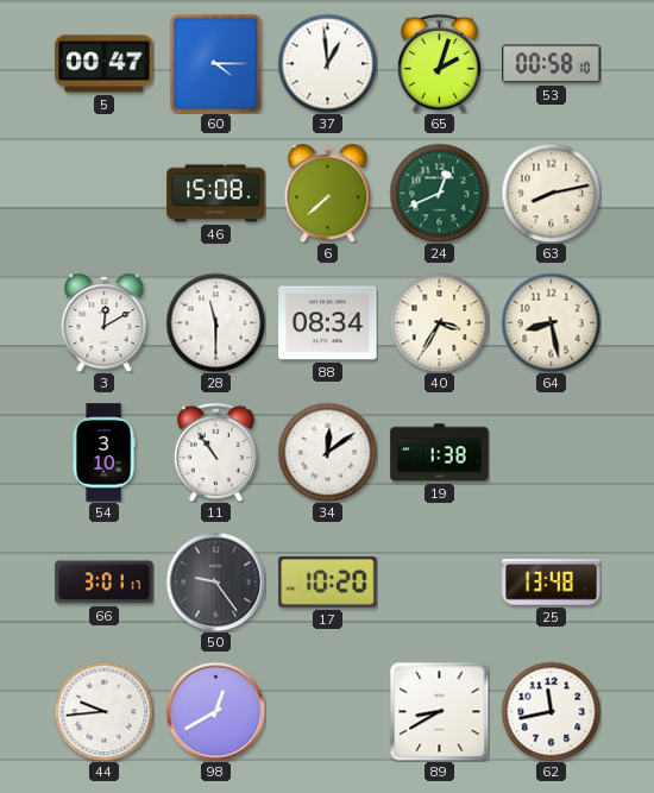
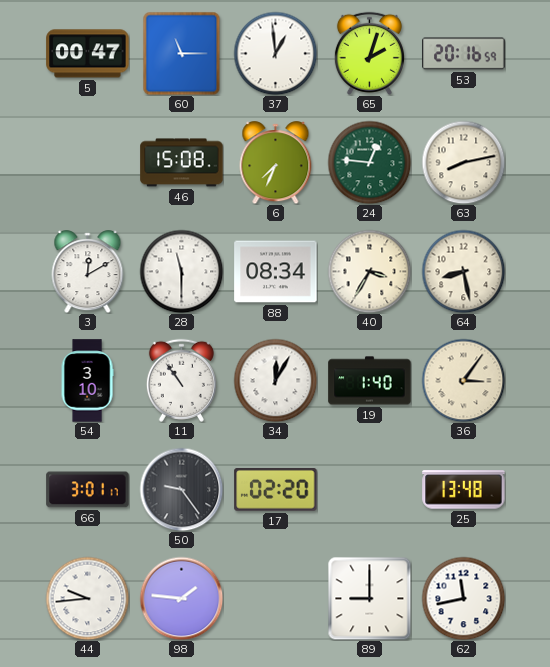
60: 4:15 -> 11:15
53: 00:58 -> 20:16
6: 7:38 -> 7:34
24: 12:41 -> 12:46
34: 12:09 -> 12:05
19: 1:38 -> 1:40
36: none -> 3:06
17: 10:20 -> 02:20
98: 12:40 -> 1:46
89: 8:40 -> 9:00
